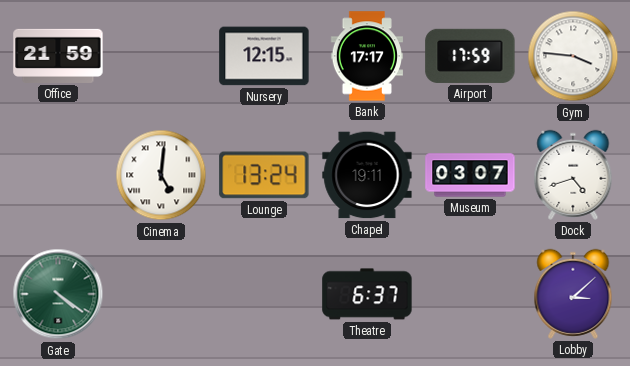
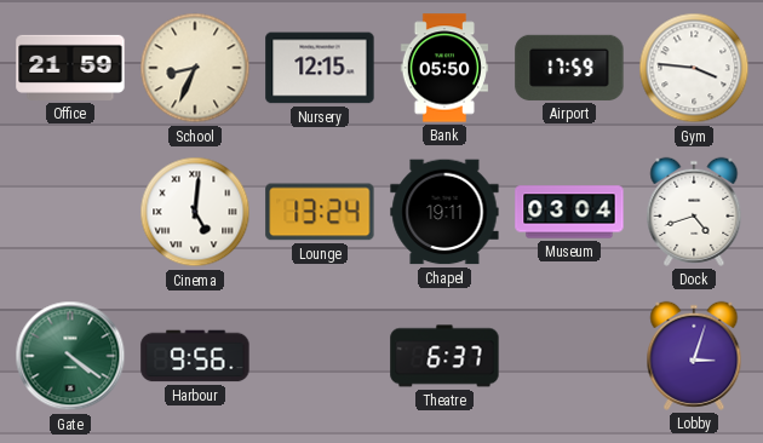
School: none -> 8:34
Bank: 17:17 -> 05:50
Museum: 03:07 -> 03:04
Harbour: none -> 9:56
Lobby: 3:08 -> 3:03
